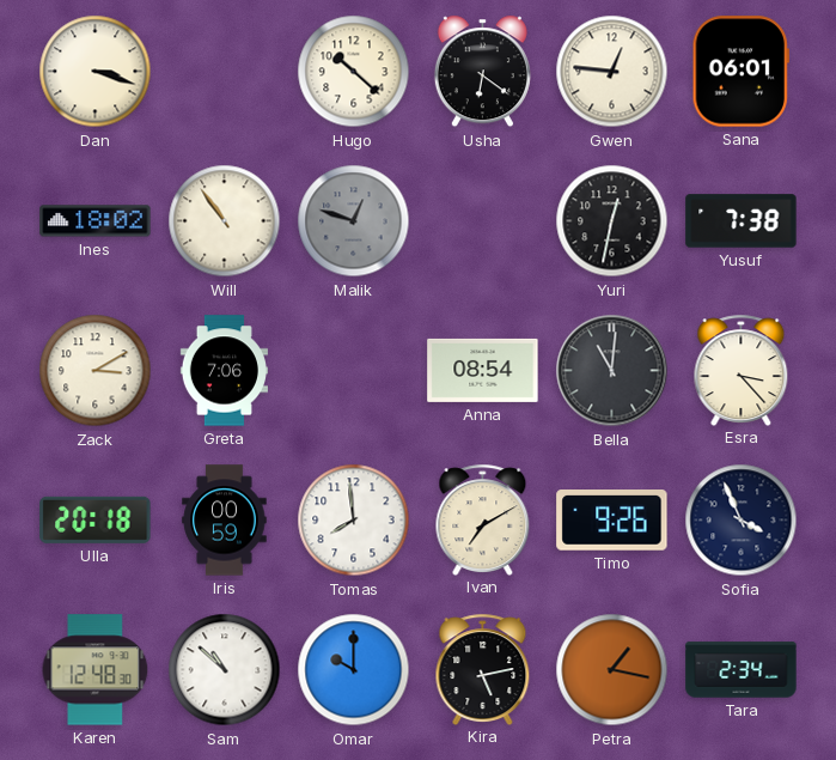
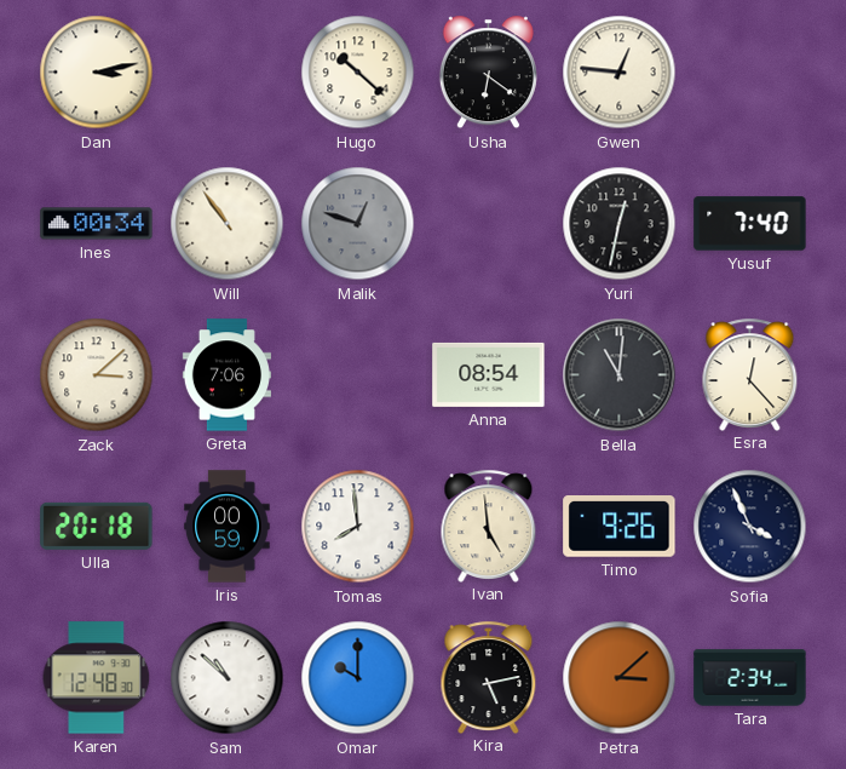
Dan: 3:18 -> 3:13
Sana: 06:01 -> none
Ines: 18:02 -> 00:34
Yusuf: 7:38 -> 7:40
Zack: 3:10 -> 3:08
Esra: 3:23 -> 12:23
Ivan: 7:10 -> 4:59
Petra: 1:17 -> 3:08
